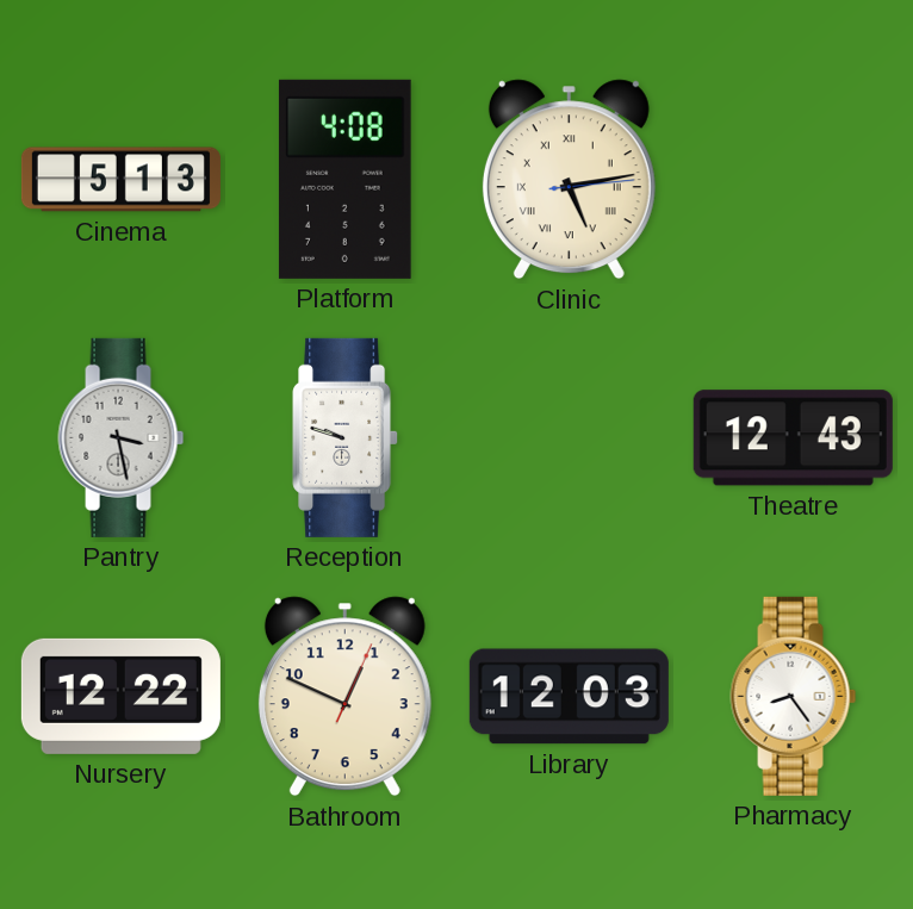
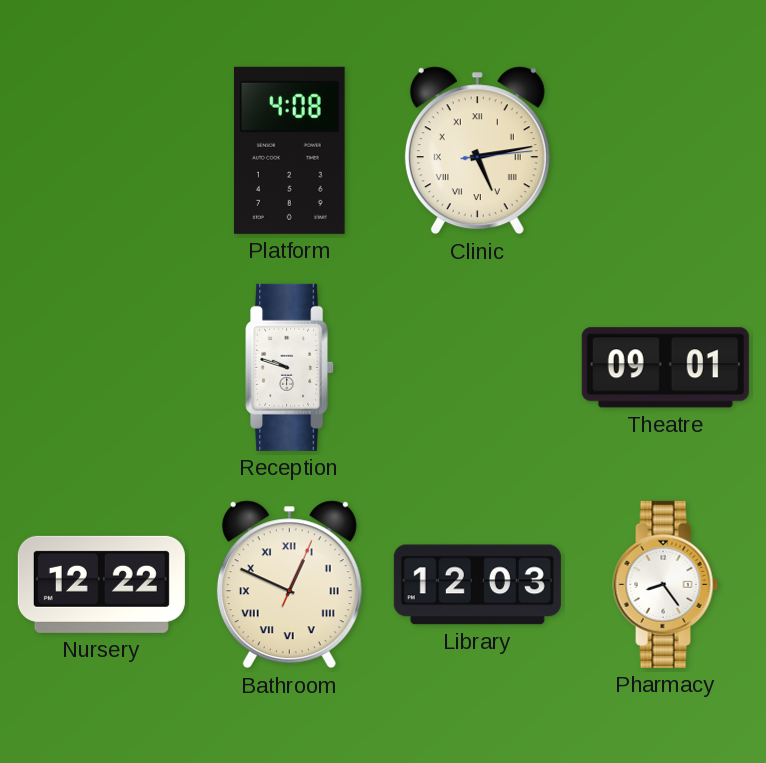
Cinema: 5:13 -> none
Pantry: 3:28 -> none
Theatre: 12:43 -> 09:01
Bathroom numerals: Arabic -> Roman
